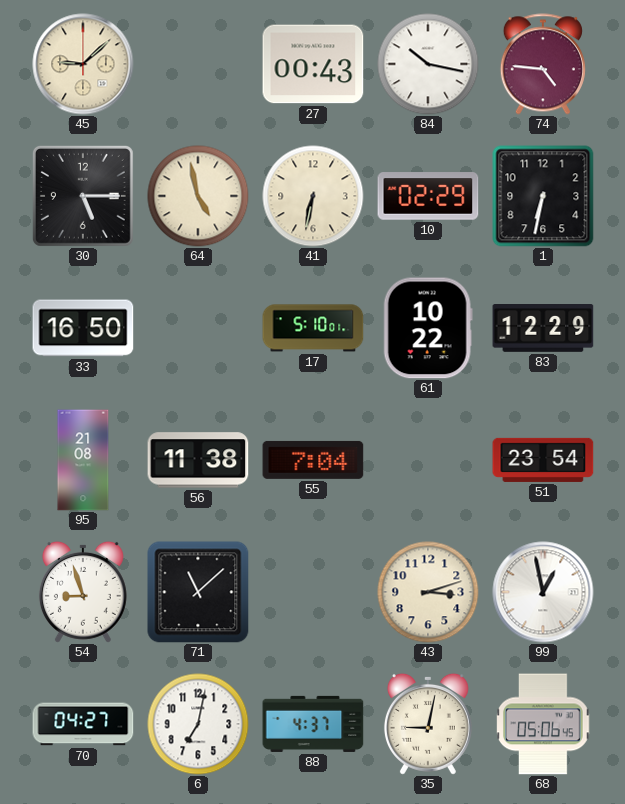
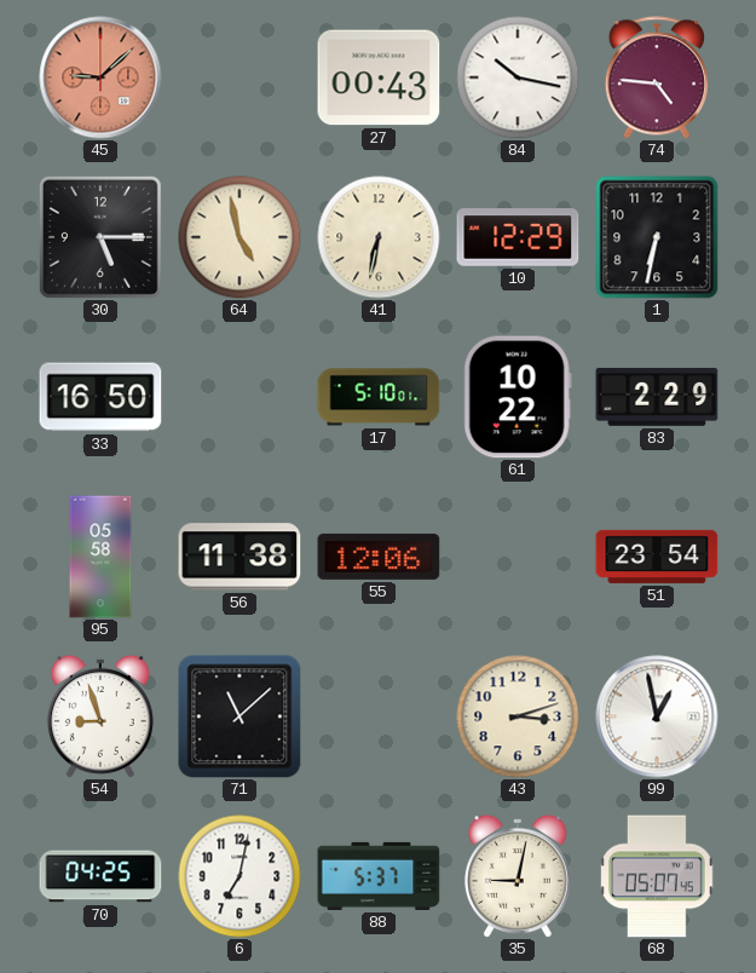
45 dial: cream -> salmon
10: 02:29 -> 12:29
83: 12:29 -> 2:29
95: 21:08 -> 05:58
55: 7:04 -> 12:06
70: 04:27 -> 04:25
88: 4:37 -> 5:37
68: 05:06 -> 05:07
